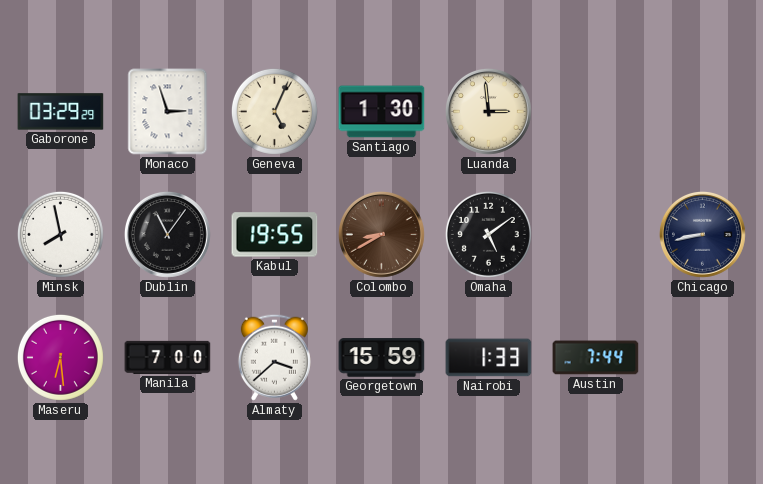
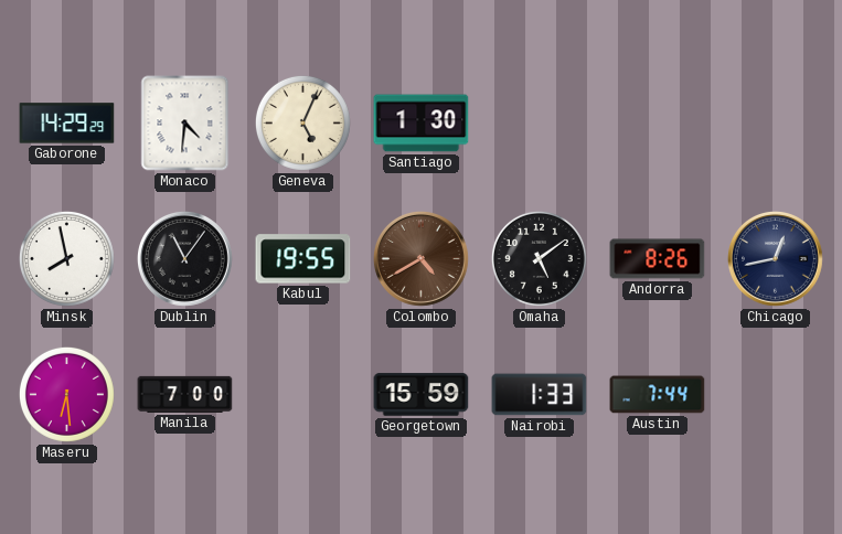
Gaborone: 03:29 -> 14:29
Monaco: 2:57 -> 4:31
Luanda: 2:59 -> none
Colombo: 8:40 -> 4:40
Andorra: none -> 8:26
Chicago: 8:43 -> 12:43
Almaty: 3:38 -> none
